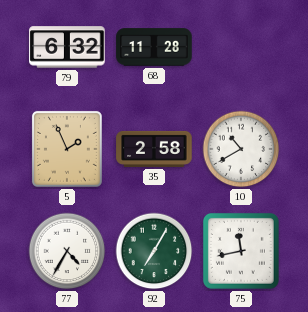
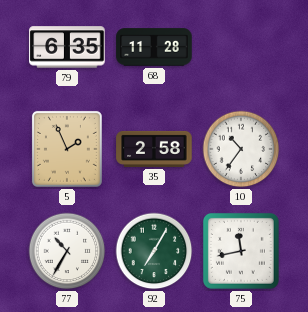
79: 6:32 -> 6:35
10: 10:40 -> 10:36
77: 4:35 -> 10:35
